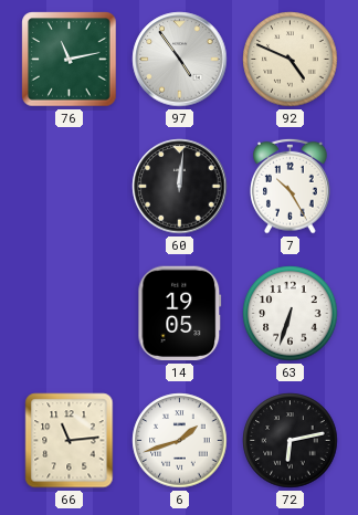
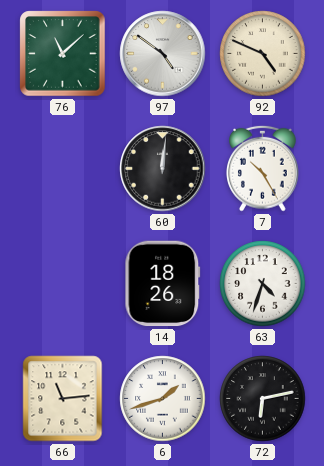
76: 11:13 -> 11:08
97: 4:54 -> 4:51
14: 19:05 -> 18:26
63: 6:33 -> 4:33
